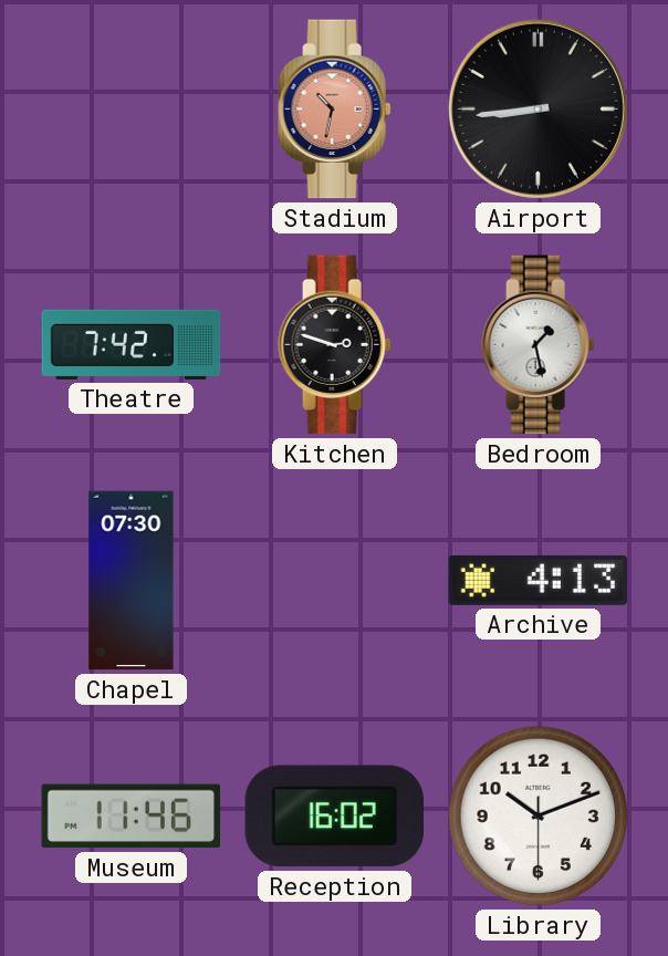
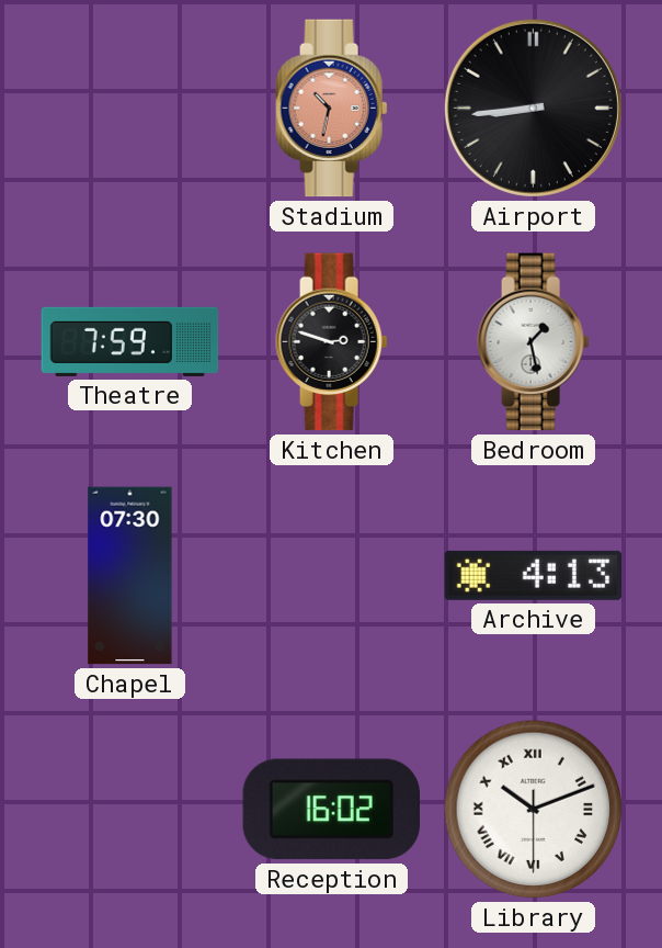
Theatre: 7:42 -> 7:59
Museum: 11:46 -> none
Library numerals: Arabic -> Roman
